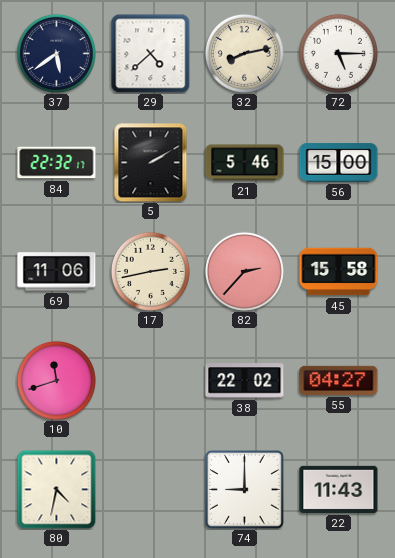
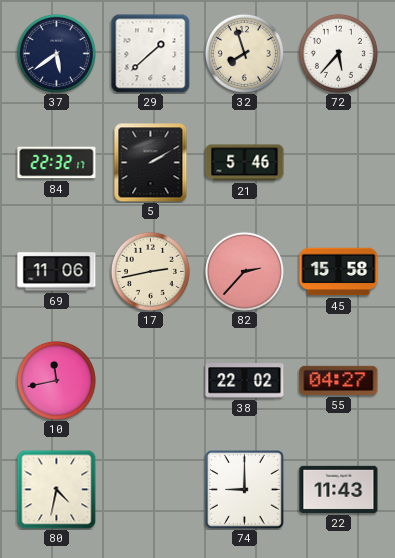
29: 4:38 -> 1:38
32: 8:13 -> 7:57
72: 5:15 -> 5:37
56: 15:00 -> none
10: 11:42 -> 11:43
